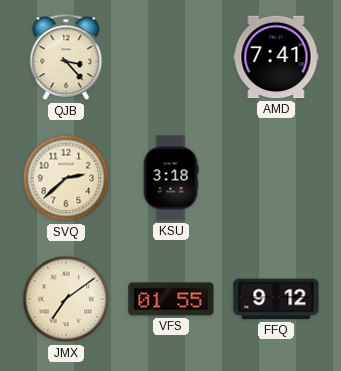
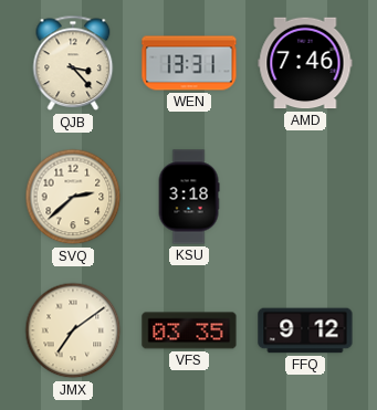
WEN: none -> 13:31
AMD: 7:41 -> 7:46
VFS: 01:55 -> 03:35
